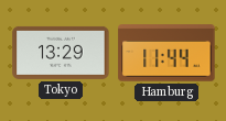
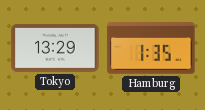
Hamburg: 11:44 -> 1:35
